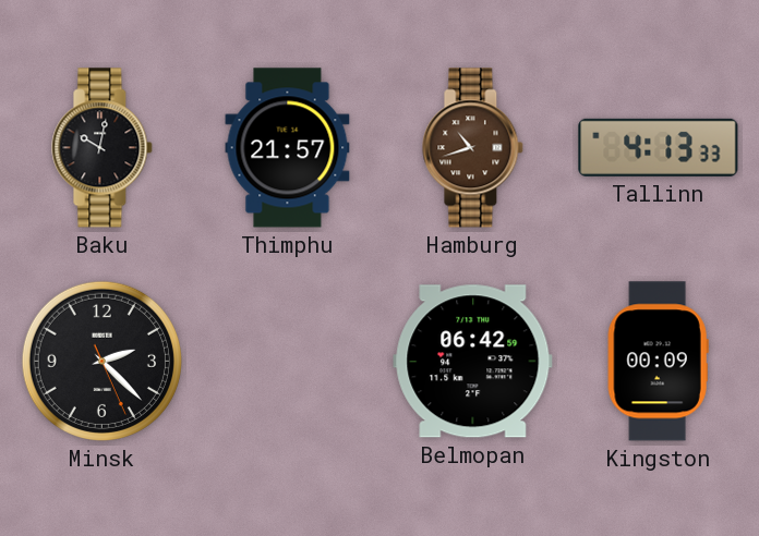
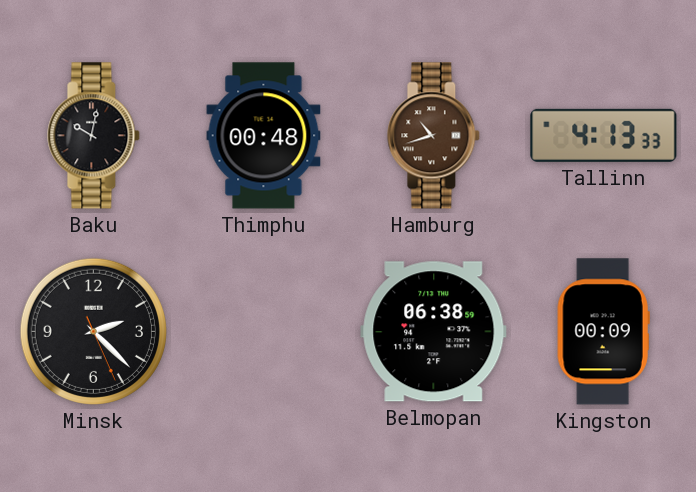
Thimphu: 21:57 -> 00:48
Belmopan: 06:42 -> 06:38
